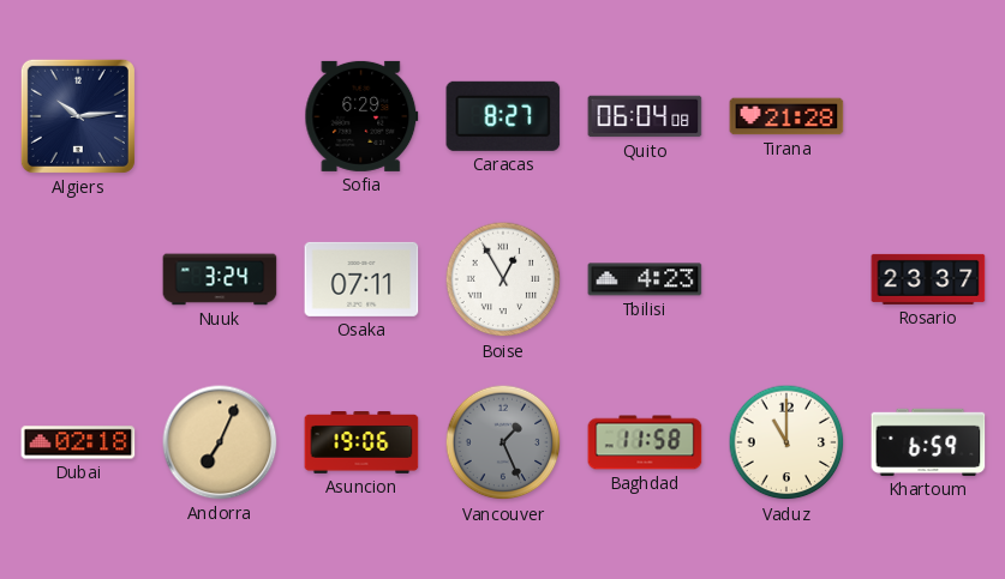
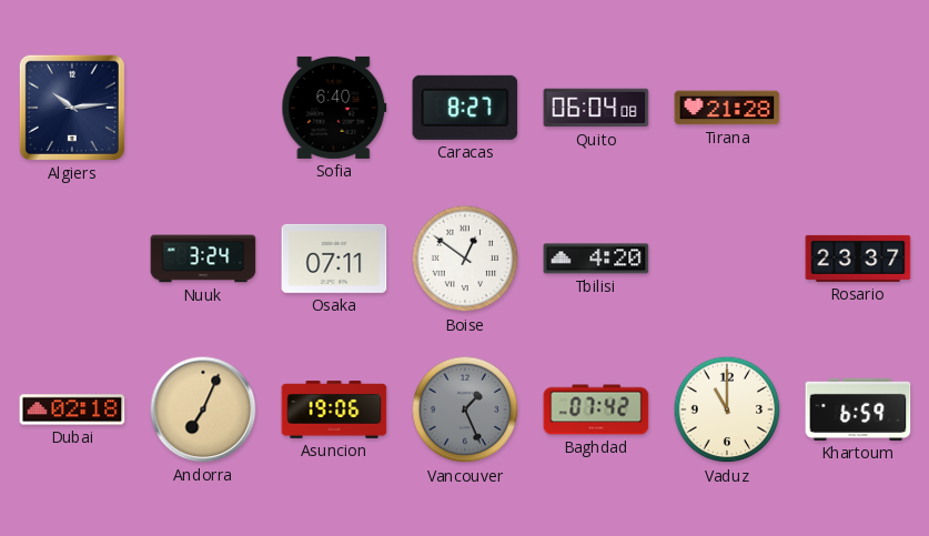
Sofia: 6:29 -> 6:40
Boise: 12:55 -> 12:51
Tbilisi: 4:23 -> 4:20
Baghdad: 11:58 -> 07:42
